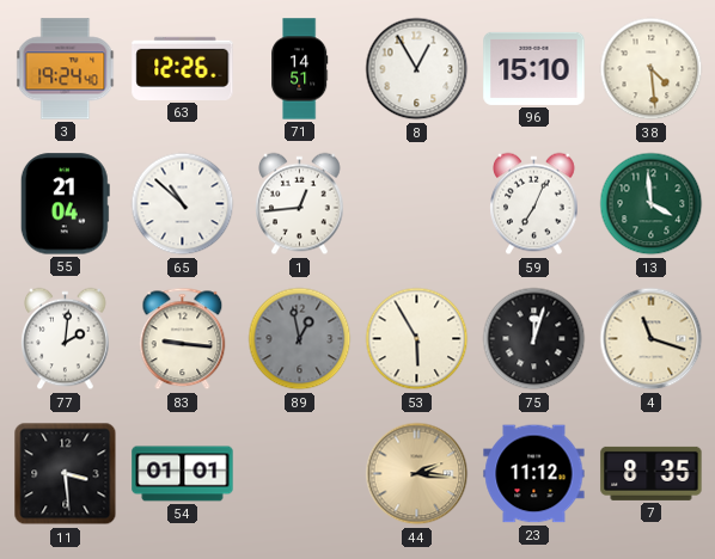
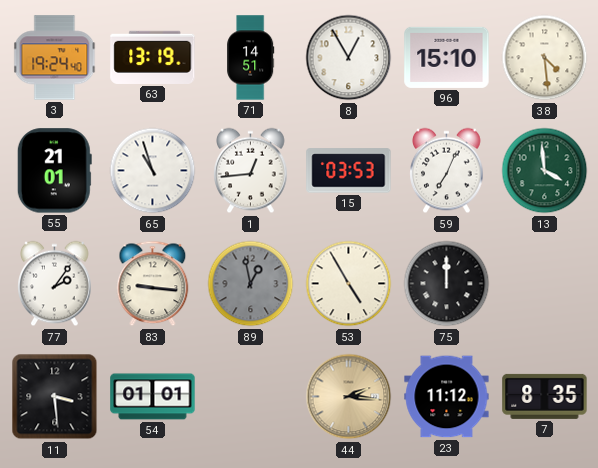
63: 12:26 -> 13:19
55: 21:04 -> 21:01
65: 10:52 -> 10:57
15: none -> 03:53
77: 2:01 -> 2:06
53: 5:55 -> 4:55
75: 12:03 -> 12:00
4: 11:18 -> none
